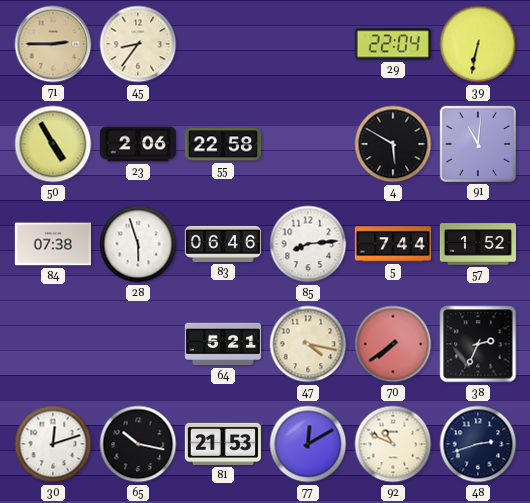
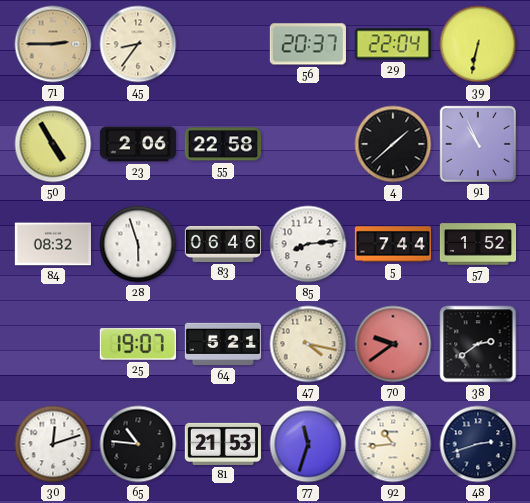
56: none -> 20:37
4: 5:50 -> 1:38
91: 11:01 -> 10:56
84: 07:38 -> 08:32
25: none -> 19:07
70: 7:39 -> 9:39
38: 2:34 -> 2:39
65: 10:17 -> 10:46
77: 12:10 -> 11:33
92: 10:49 -> 10:44
